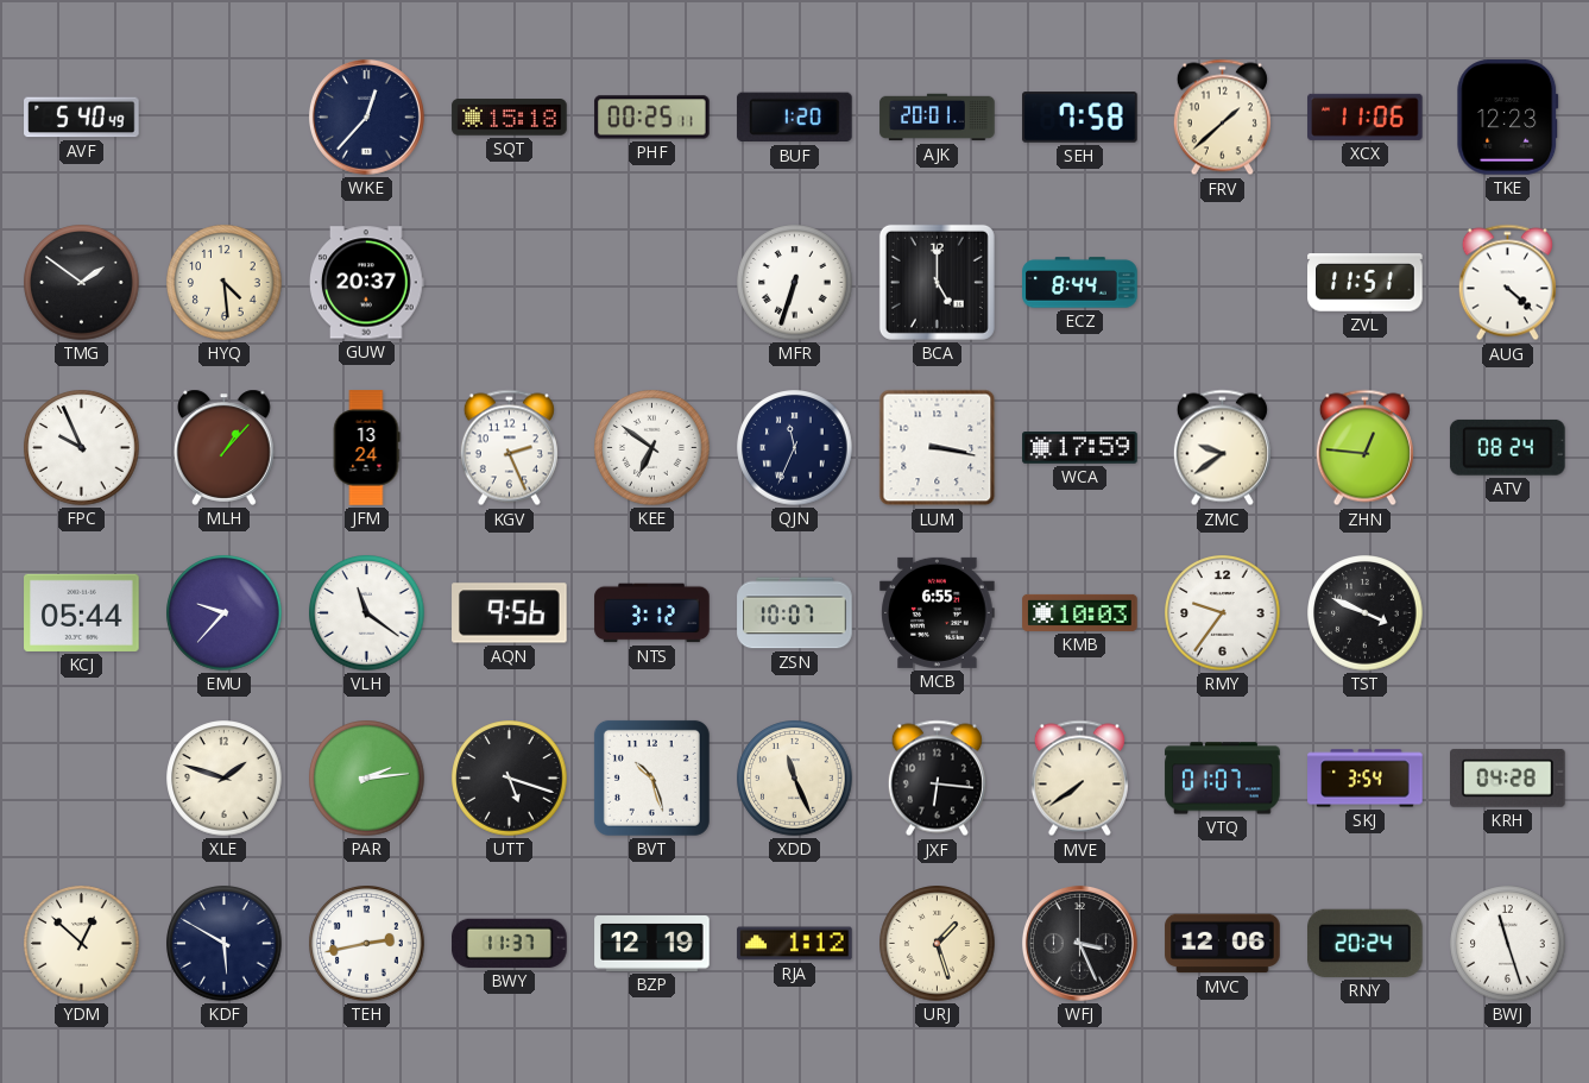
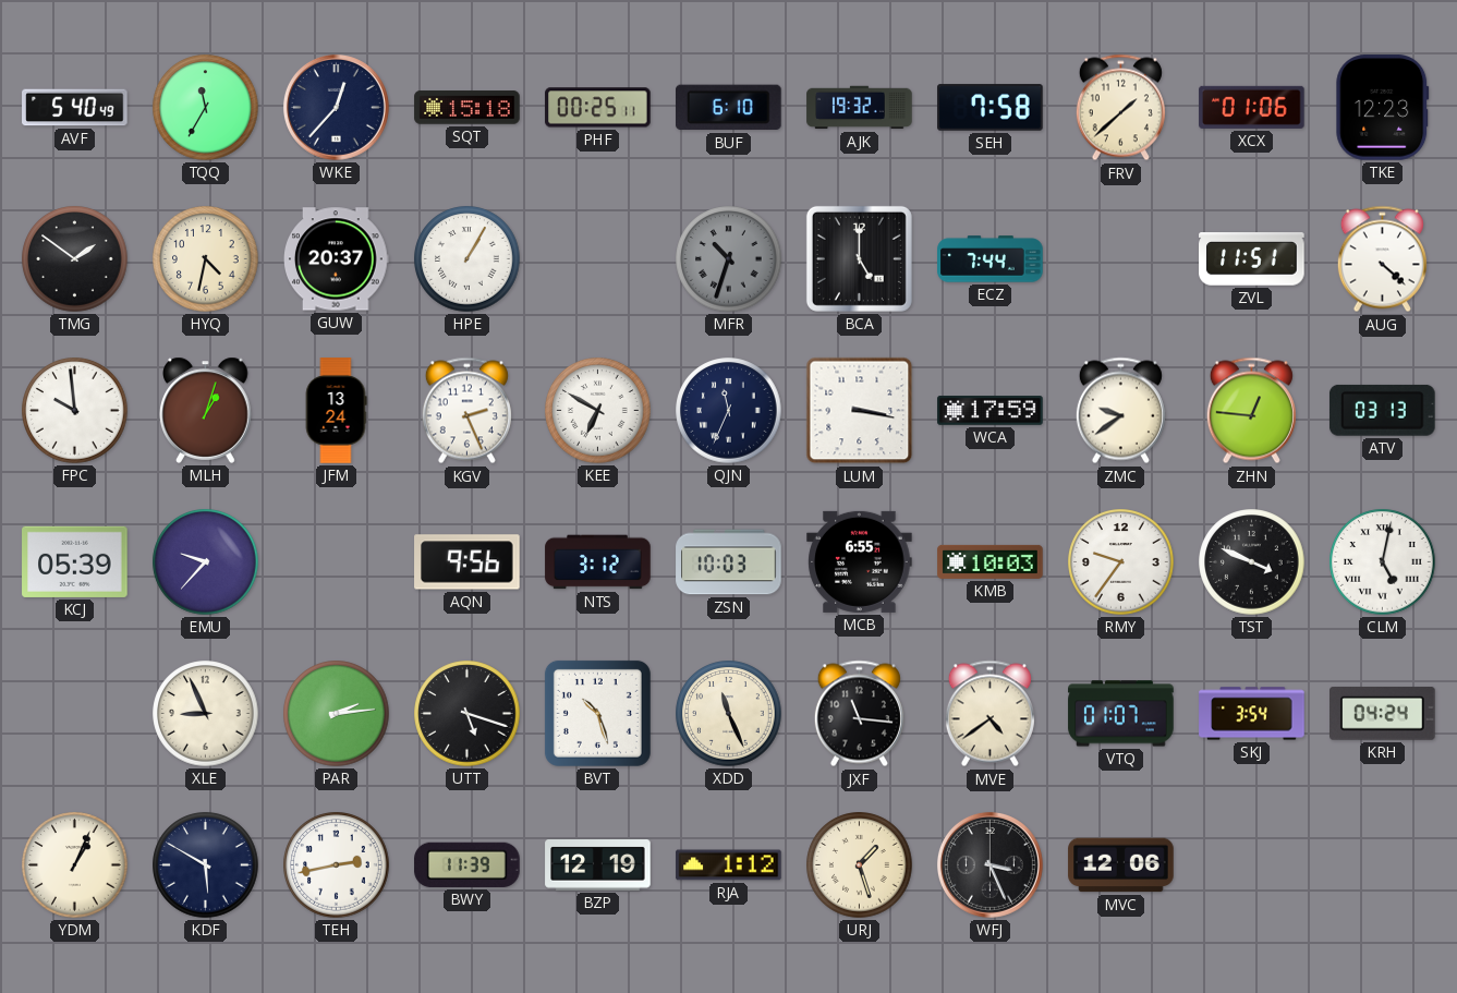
TQQ: none -> 11:35
BUF: 1:20 -> 6:10
AJK: 20:01 -> 19:32
XCX: 11:06 -> 01:06
HYQ: 4:29 -> 4:32
HPE: none -> 1:05
MFR: 6:33 -> 10:33
MFR dial: white -> grey
ECZ: 8:44 -> 7:44
FPC: 9:56 -> 9:59
MLH: 1:07 -> 1:03
KEE: 6:51 -> 6:50
ATV: 08:24 -> 03:13
KCJ: 05:44 -> 05:39
VLH: 11:21 -> none
ZSN: 10:07 -> 10:03
CLM: none -> 5:02
XLE: 1:48 -> 8:56
JXF: 6:16 -> 11:16
MVE: 7:39 -> 4:39
KRH: 04:28 -> 04:24
YDM: 12:52 -> 1:04
BWY: 11:37 -> 11:39
RNY: 20:24 -> none
BWJ: 11:27 -> none
